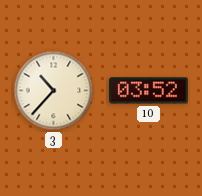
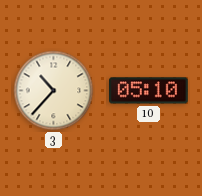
10: 03:52 -> 05:10
